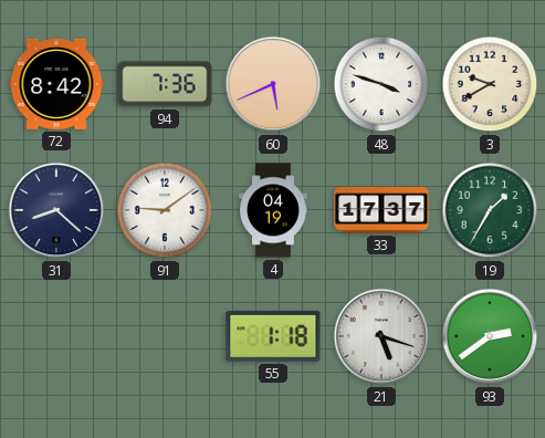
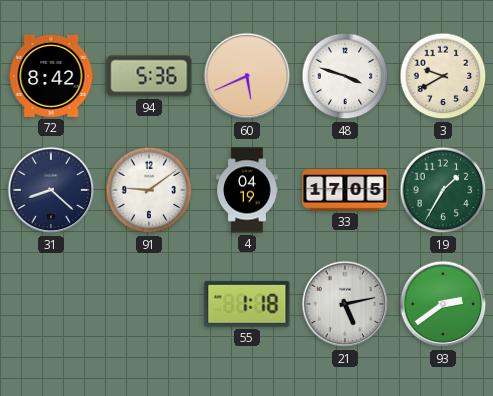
94: 7:36 -> 5:36
33: 17:37 -> 17:05
21: 5:18 -> 5:13
